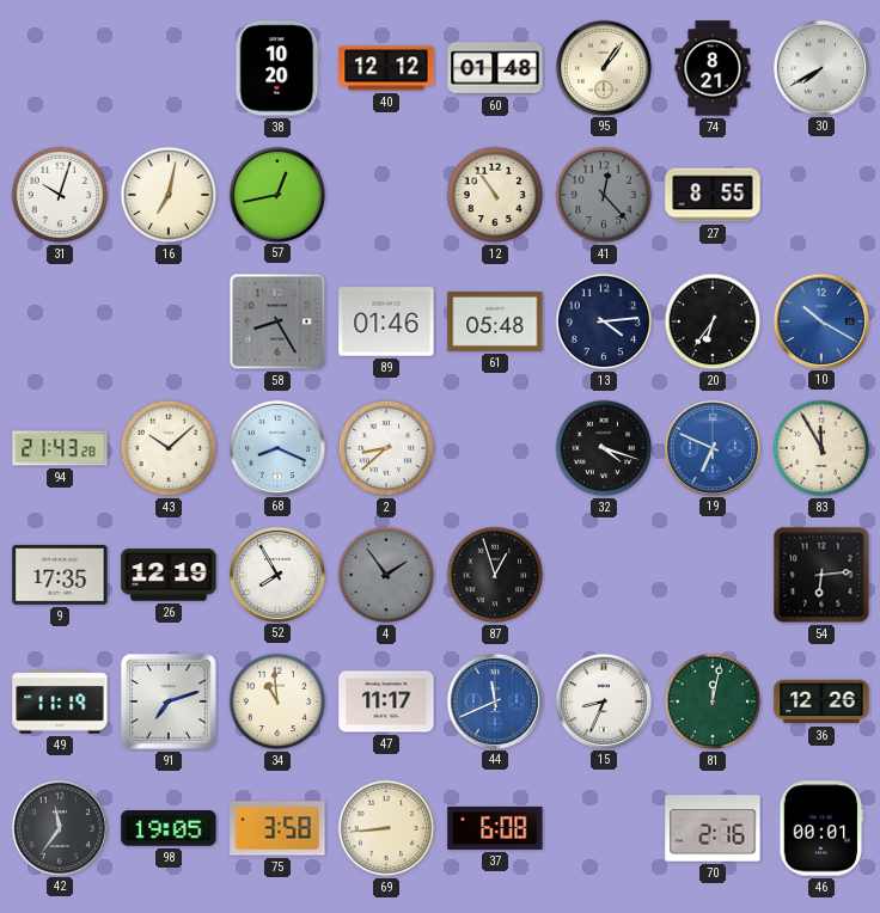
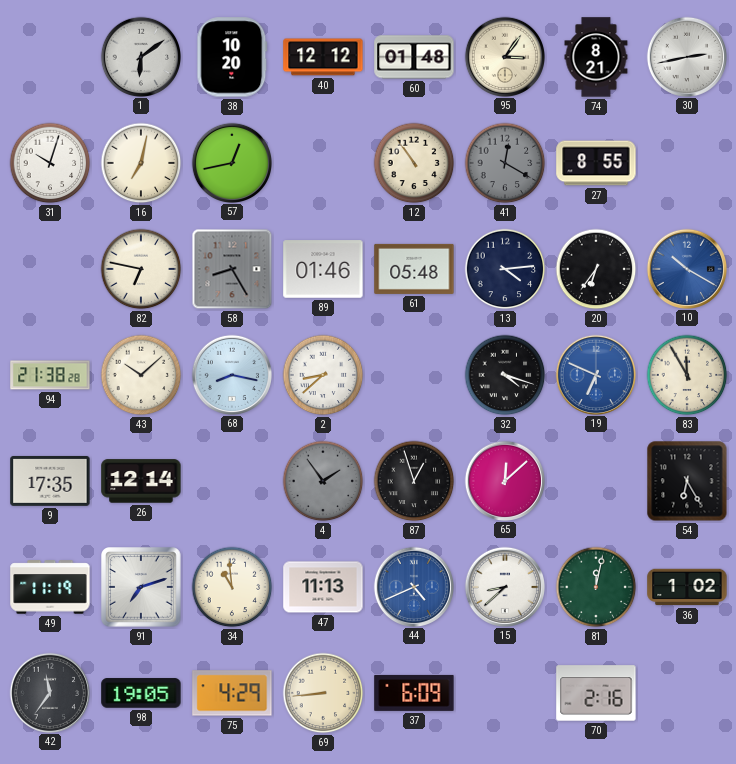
1: none -> 6:09
95: 1:06 -> 3:06
30: 7:40 -> 2:43
41: 12:23 -> 12:20
82: none -> 6:47
94: 21:43 -> 21:38
68: 8:19 -> 8:17
26: 12:19 -> 12:14
52: 7:55 -> none
65: none -> 12:08
54: 6:14 -> 6:25
47: 11:17 -> 11:13
44: 11:41 -> 4:41
15: 8:34 -> 8:38
36: 12:26 -> 1:02
75: 3:58 -> 4:29
37: 6:08 -> 6:09
46: 00:01 -> none
